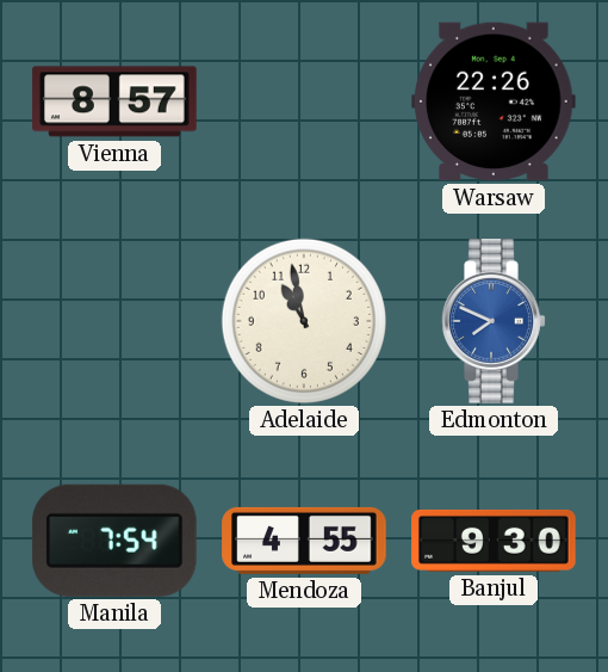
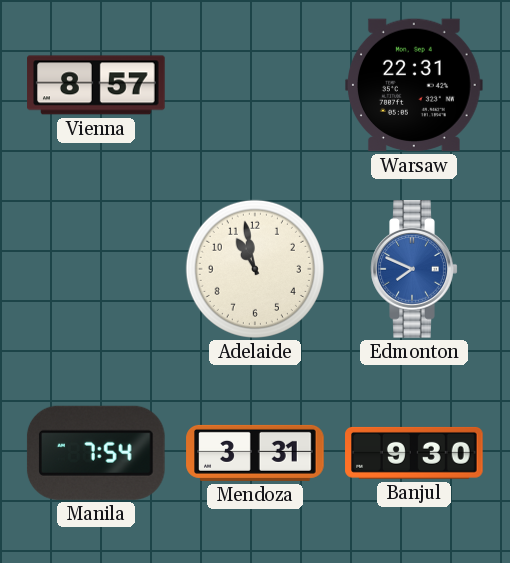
Warsaw: 22:26 -> 22:31
Mendoza: 4:55 -> 3:31
